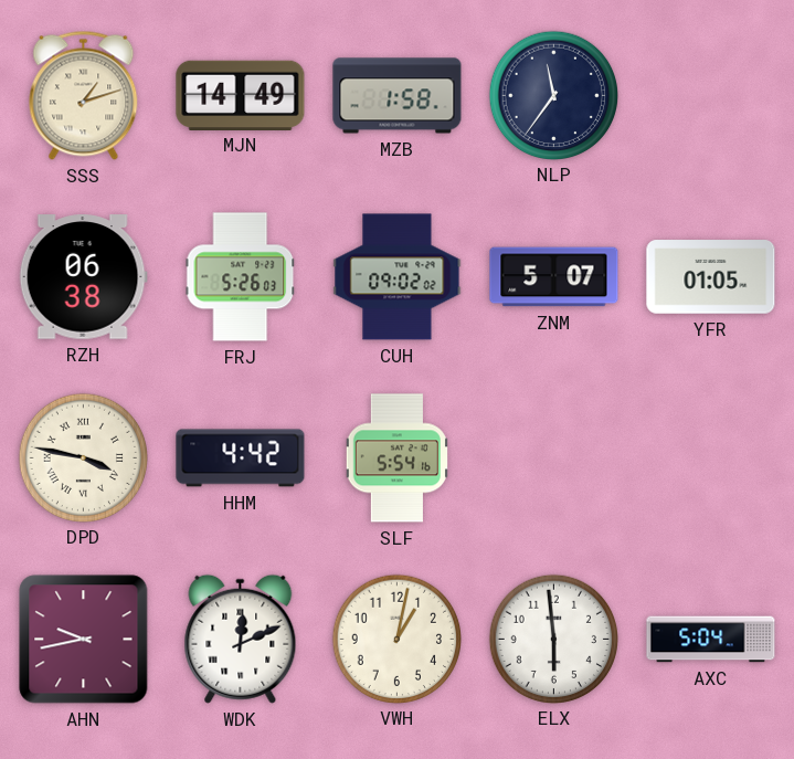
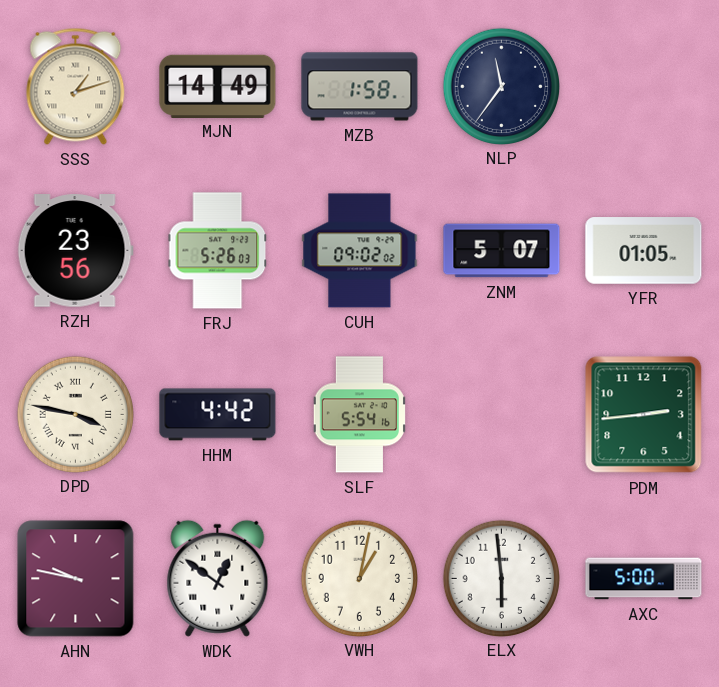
RZH: 06:38 -> 23:56
PDM: none -> 2:44
AHN: 9:43 -> 9:47
WDK: 12:11 -> 12:51
AXC: 5:04 -> 5:00
